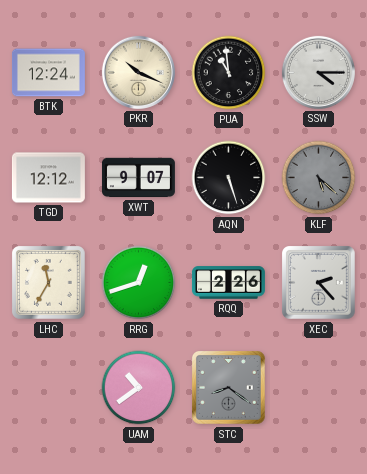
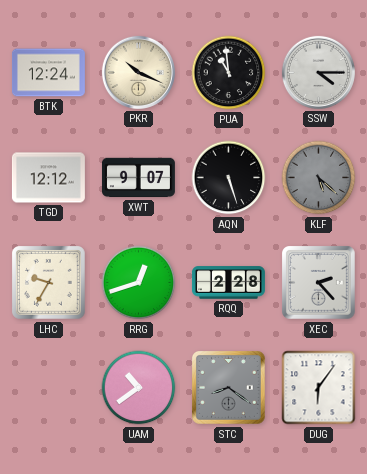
LHC: 11:35 -> 9:35
RQQ: 2:26 -> 2:28
DUG: none -> 6:06
